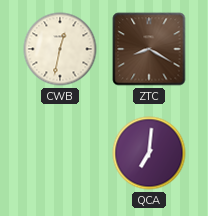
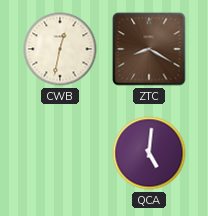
QCA: 7:01 -> 5:01
